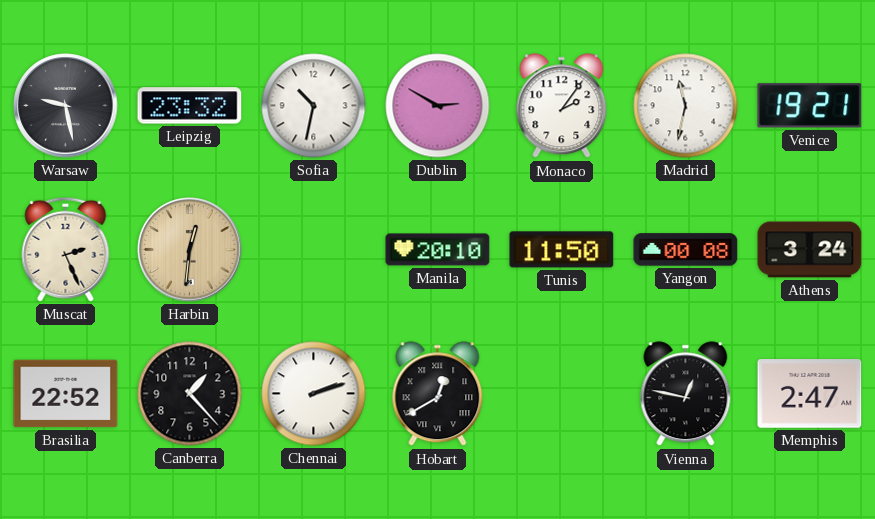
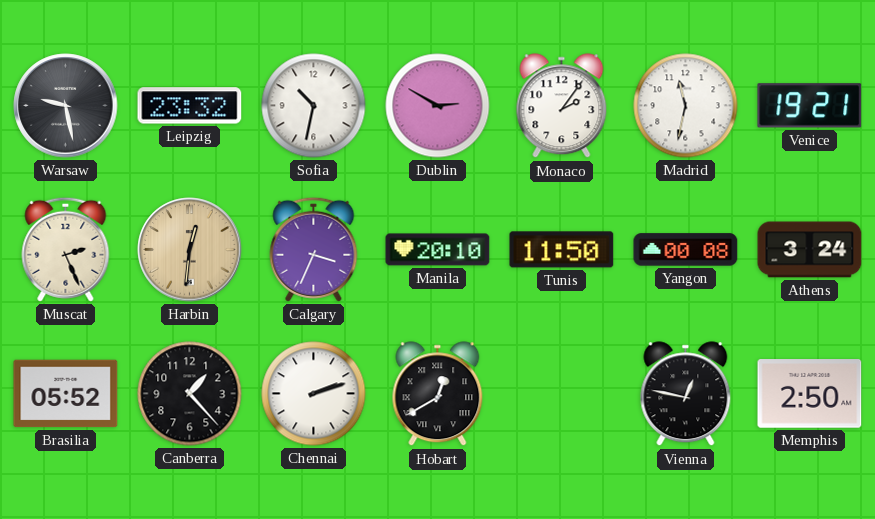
Calgary: none -> 3:34
Brasilia: 22:52 -> 05:52
Memphis: 2:47 -> 2:50
